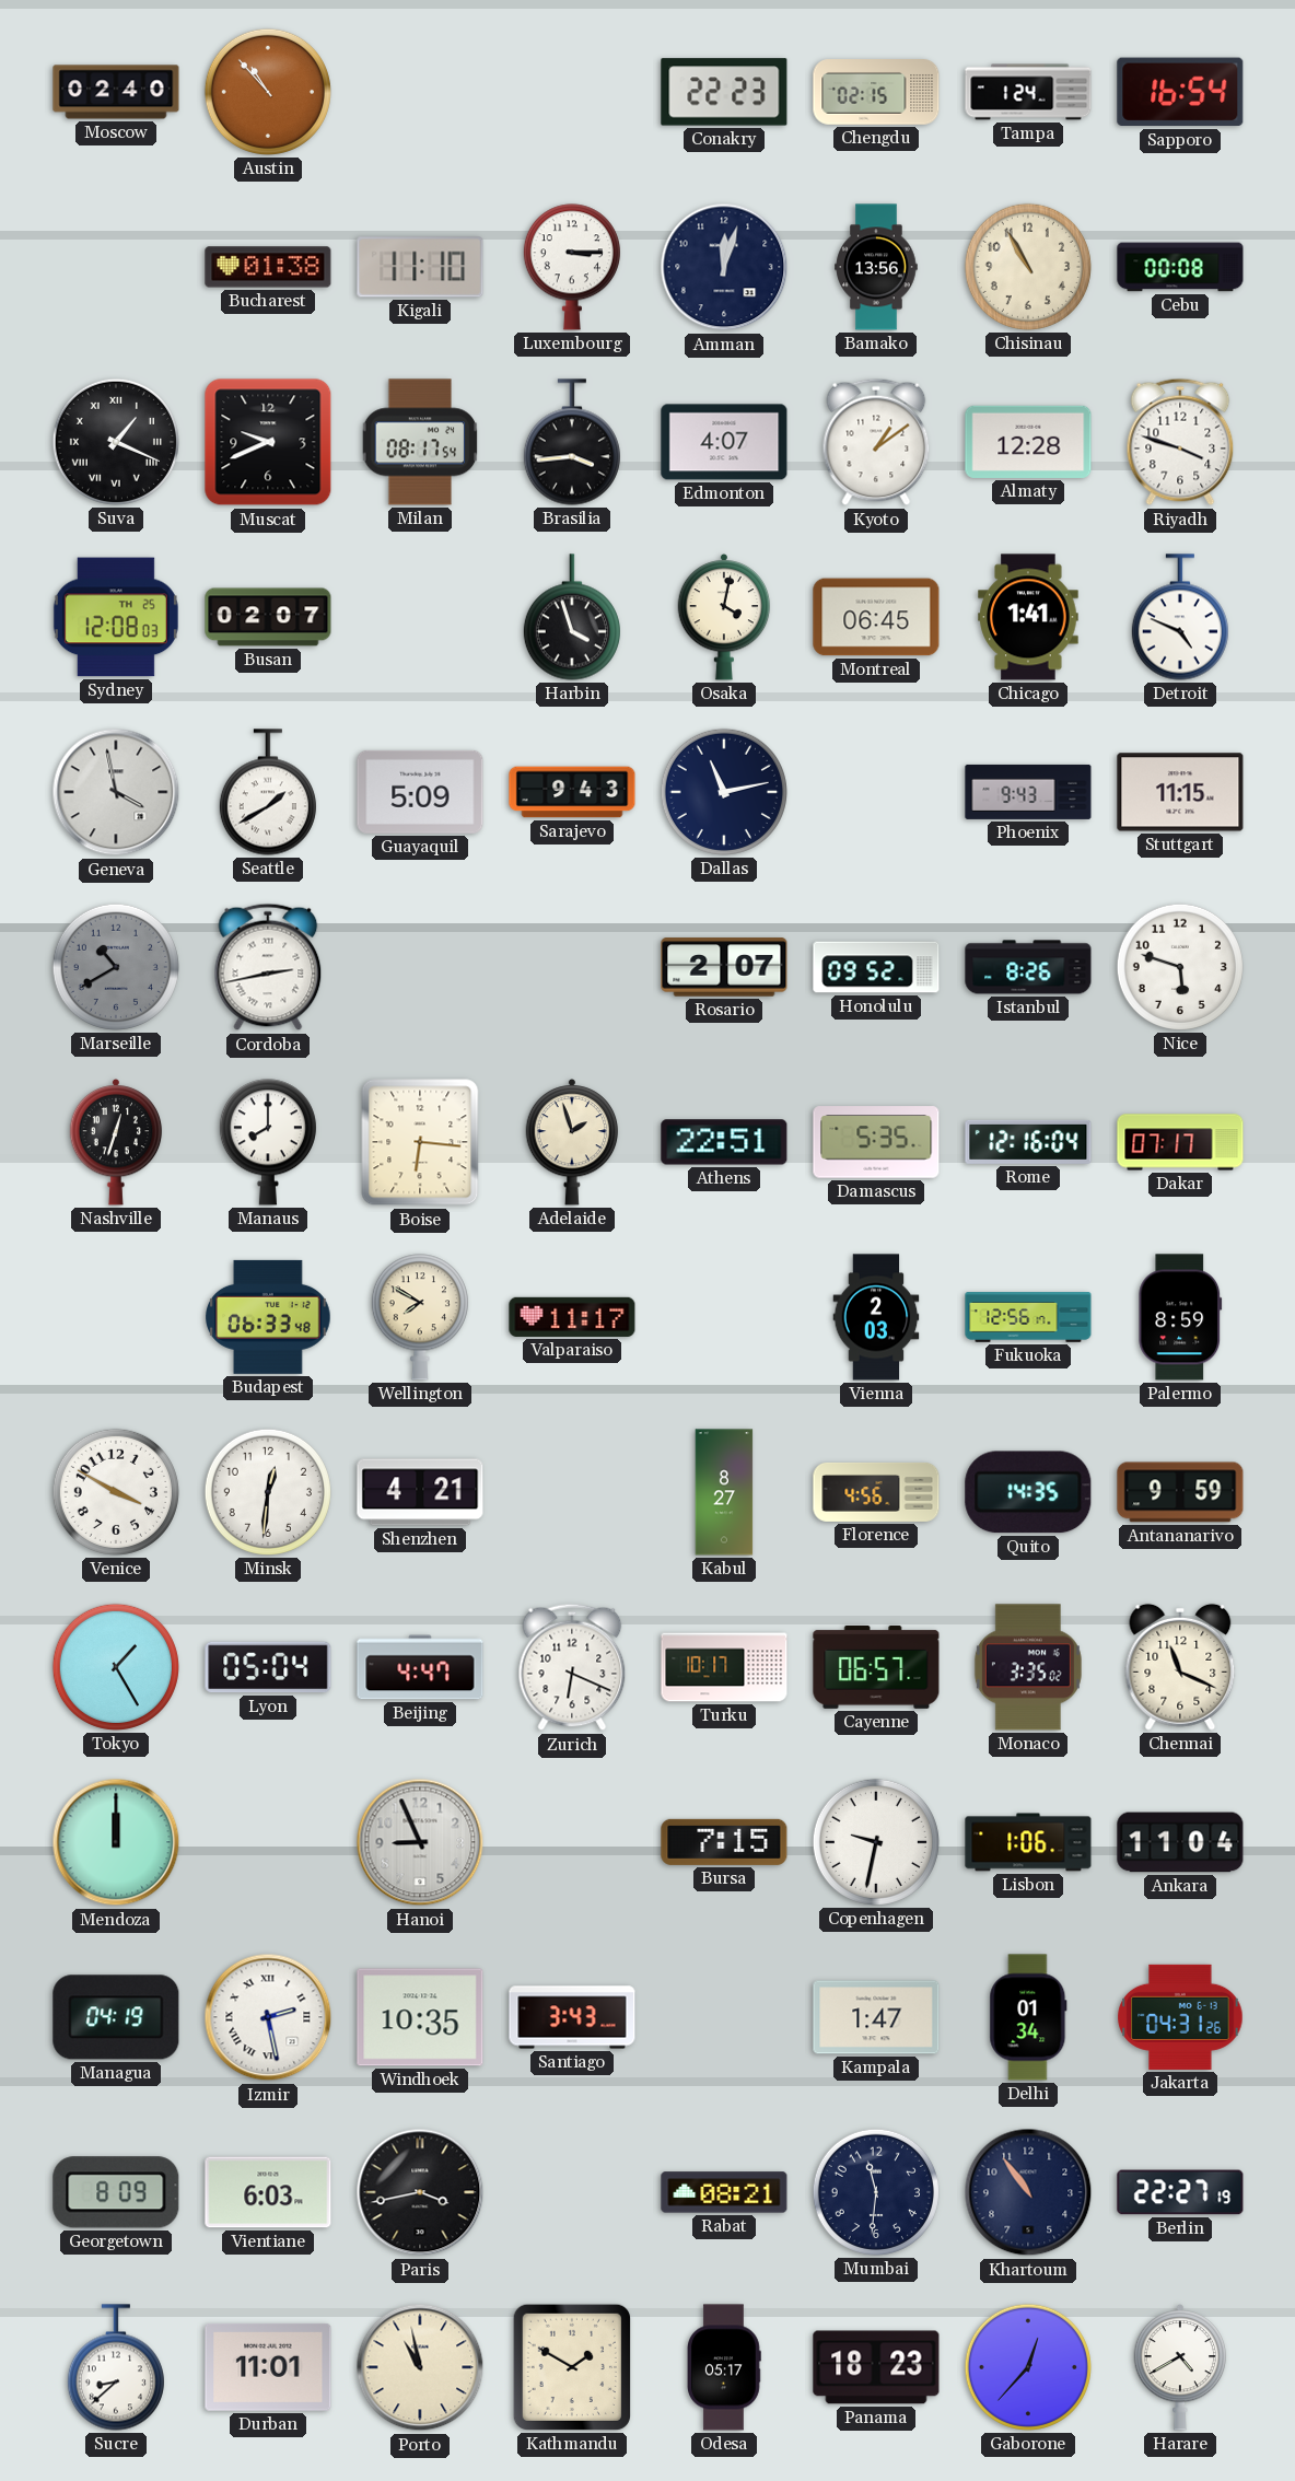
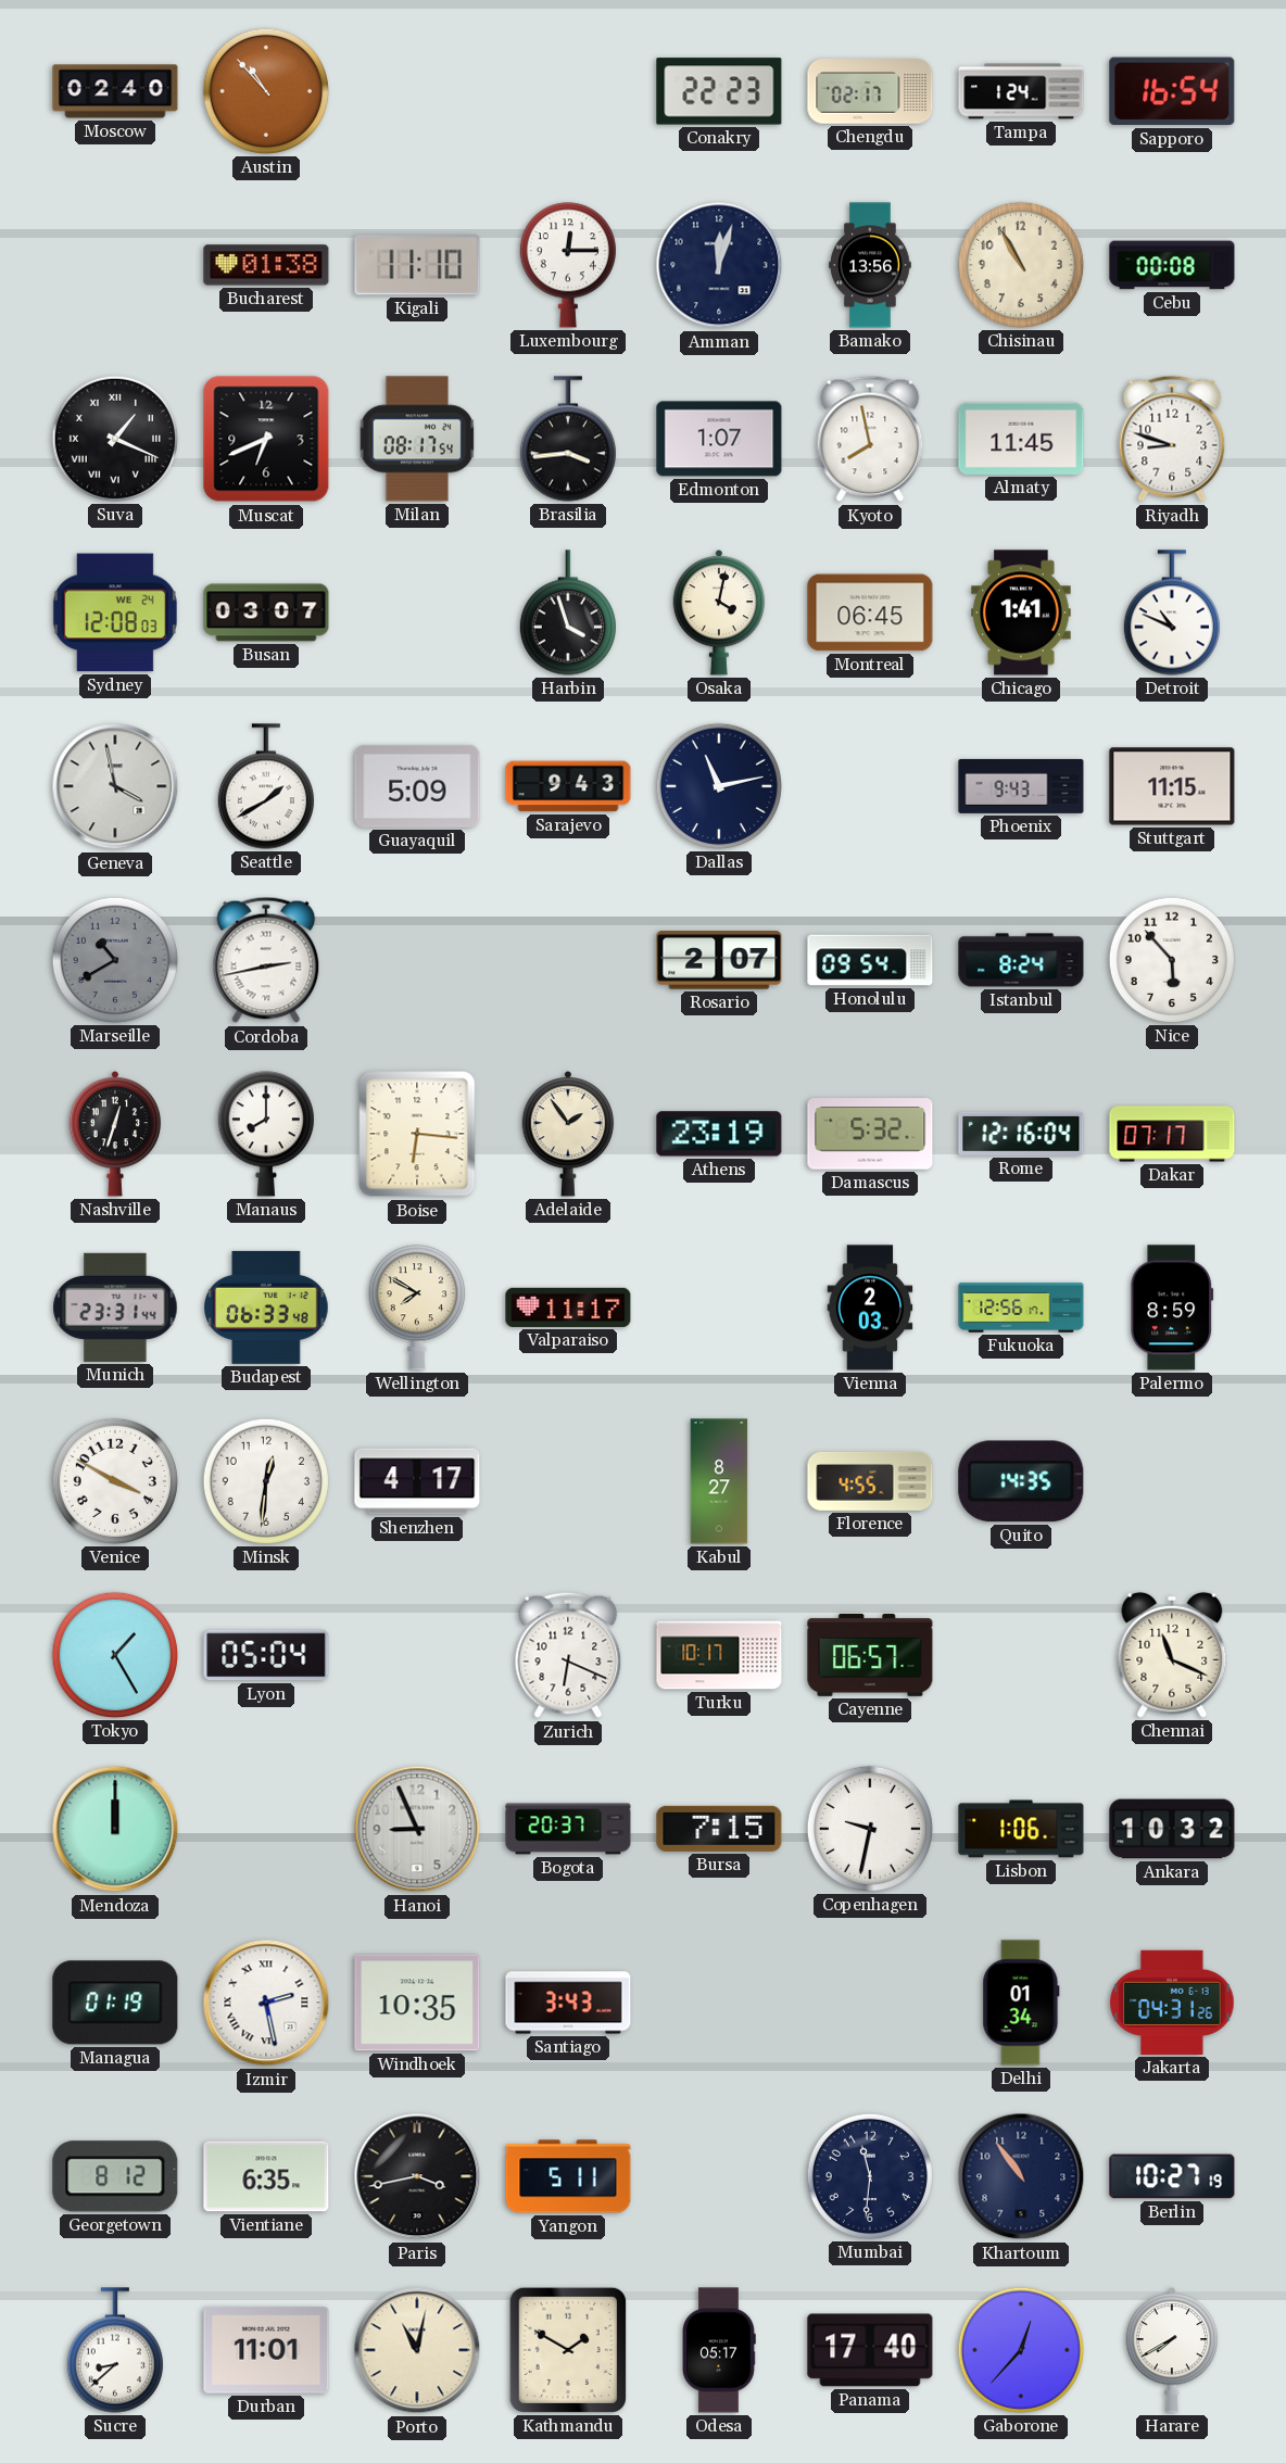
Chengdu: 02:15 -> 02:17
Luxembourg: 3:15 -> 12:15
Muscat: 9:41 -> 6:41
Edmonton: 4:07 -> 1:07
Kyoto: 1:09 -> 7:58
Almaty: 12:28 -> 11:45
Riyadh: 3:48 -> 8:48
Sydney date: TH 25 -> WE 24
Busan: 02:07 -> 03:07
Detroit: 4:49 -> 10:49
Honolulu: 09:52 -> 09:54
Istanbul: 8:26 -> 8:24
Nice: 5:48 -> 5:53
Adelaide: 1:57 -> 1:54
Athens: 22:51 -> 23:19
Damascus: 5:35 -> 5:32
Munich: none -> 23:31
Shenzhen: 4:21 -> 4:17
Florence: 4:56 -> 4:55
Antananarivo: 9:59 -> none
Beijing: 4:47 -> none
Monaco: 3:35 -> none
Bogota: none -> 20:37
Ankara: 11:04 -> 10:32
Managua: 04:19 -> 01:19
Kampala: 1:47 -> none
Georgetown: 8:09 -> 8:12
Vientiane: 6:03 -> 6:35
Yangon: none -> 5:11
Rabat: 08:21 -> none
Berlin: 22:27 -> 10:27
Porto: 10:58 -> 11:02
Panama: 18:23 -> 17:40
Harare: 4:40 -> 7:40
